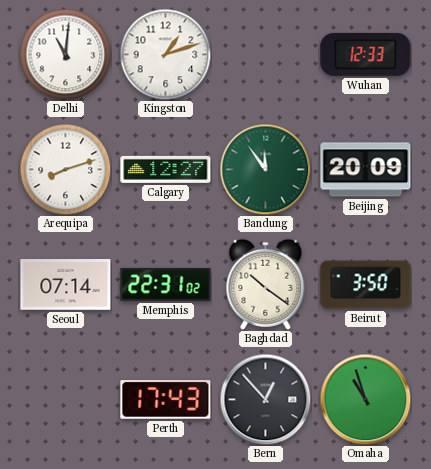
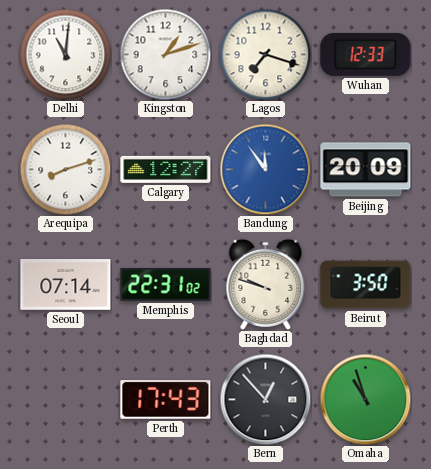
Lagos: none -> 7:18
Bandung dial: green -> blue
Baghdad: 10:21 -> 9:48
